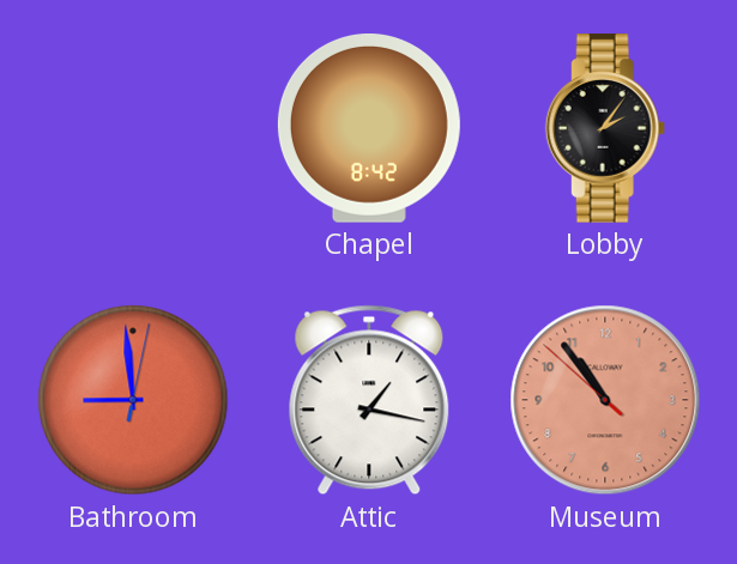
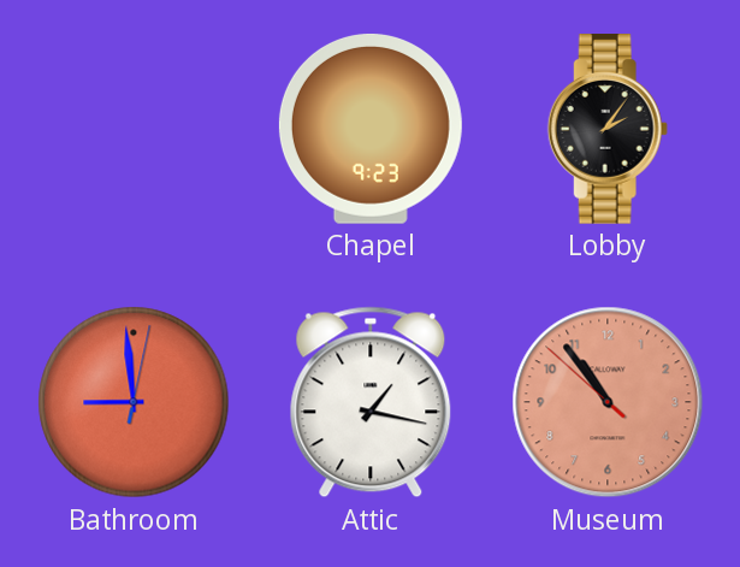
Chapel: 8:42 -> 9:23
